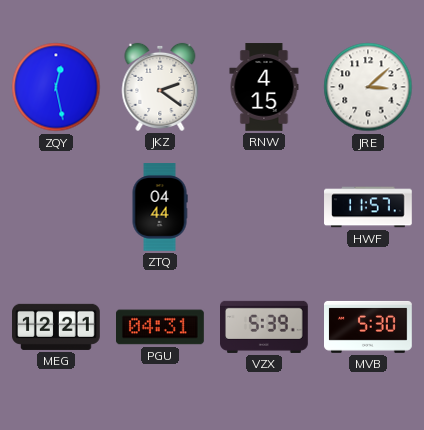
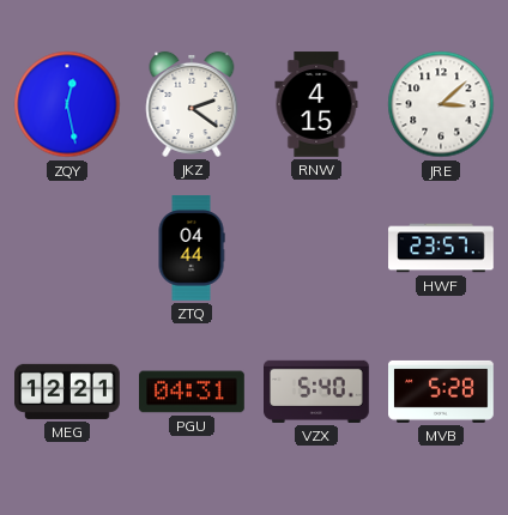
HWF: 11:57 -> 23:57
VZX: 5:39 -> 5:40
MVB: 5:30 -> 5:28
